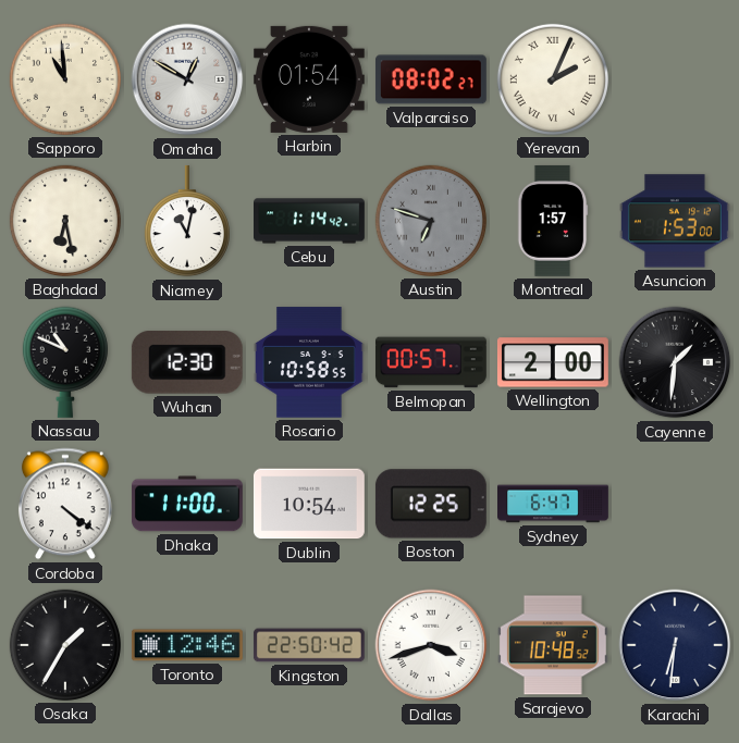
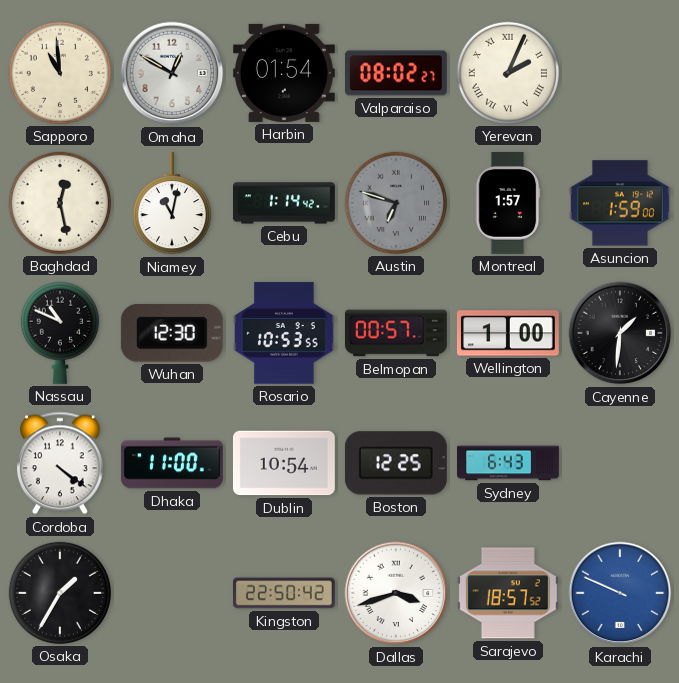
Baghdad: 6:28 -> 12:28
Asuncion: 1:53 -> 1:59
Rosario: 10:58 -> 10:53
Wellington: 2:00 -> 1:00
Sydney: 6:47 -> 6:43
Toronto: 12:46 -> none
Sarajevo: 10:48 -> 18:57
Karachi: 6:31 -> 9:49
Karachi dial: navy -> blue
